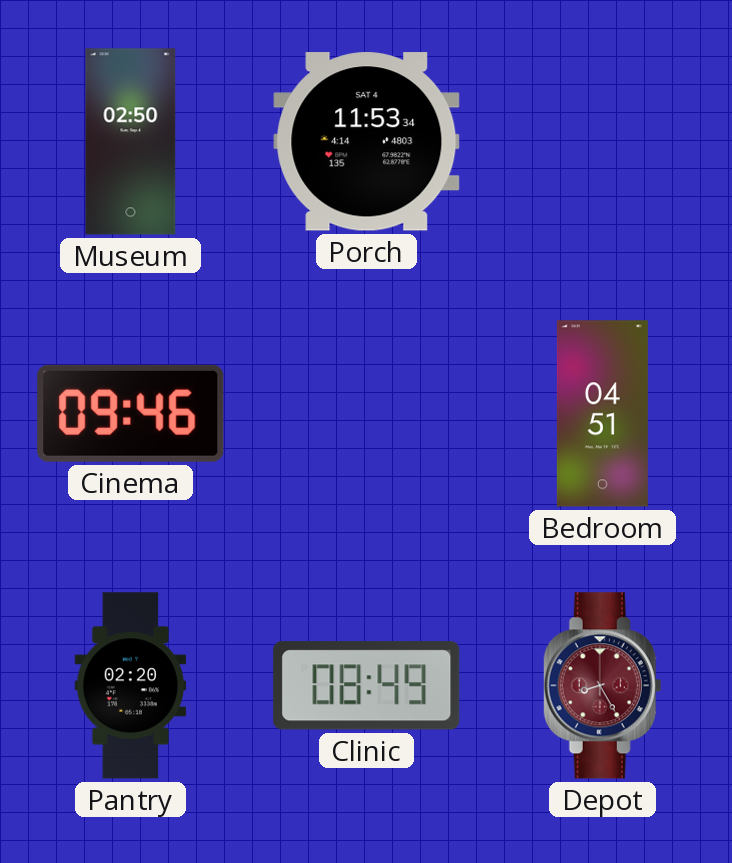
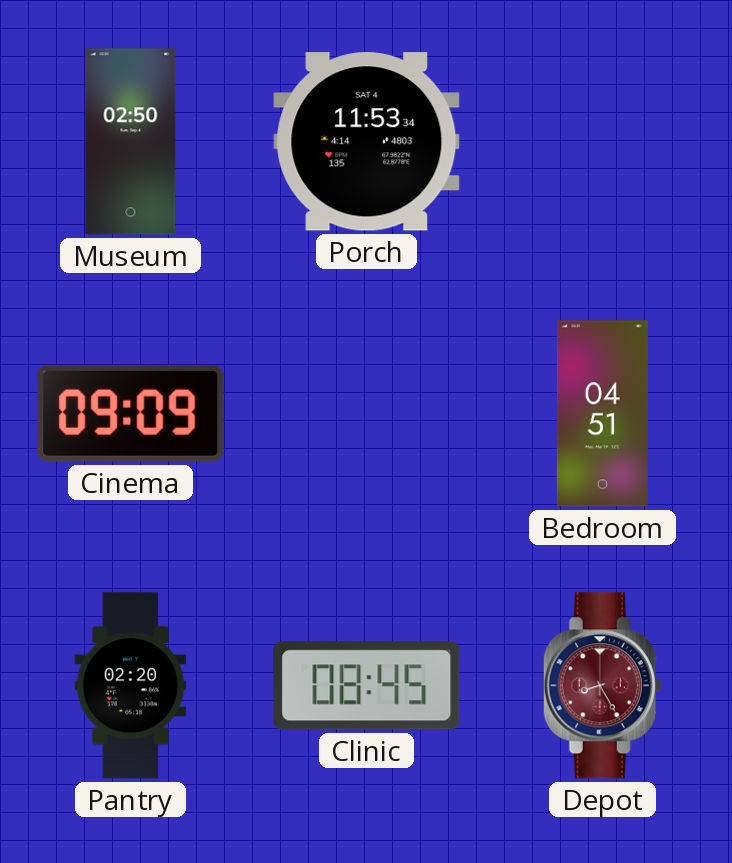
Cinema: 09:46 -> 09:09
Clinic: 08:49 -> 08:45
